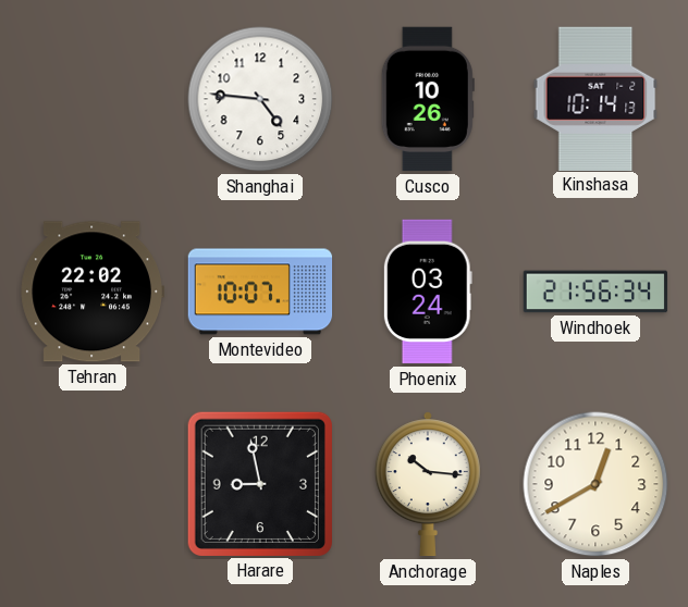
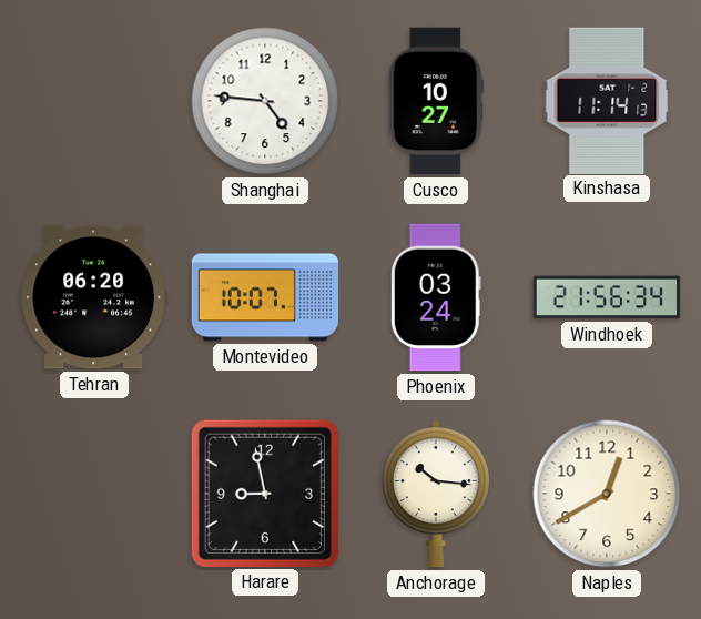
Cusco: 10:26 -> 10:27
Kinshasa: 10:14 -> 11:14
Tehran: 22:02 -> 06:20
